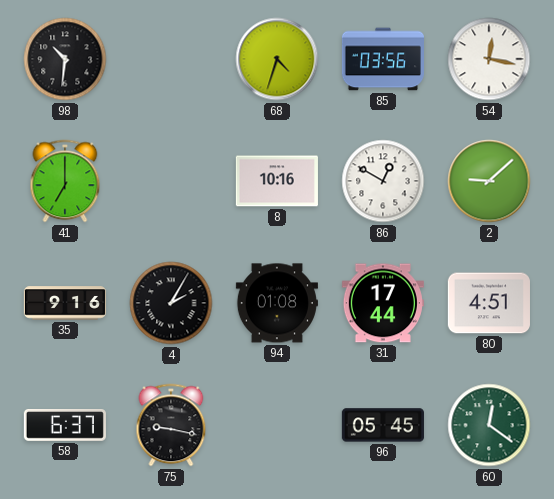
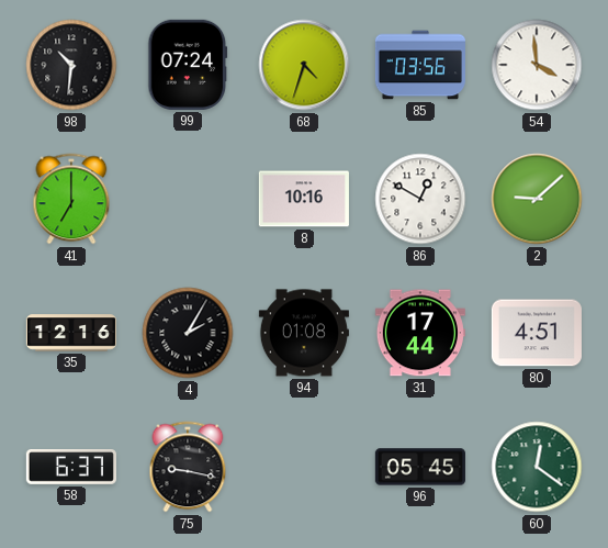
99: none -> 07:24
54: 12:17 -> 3:59
35: 9:16 -> 12:16
